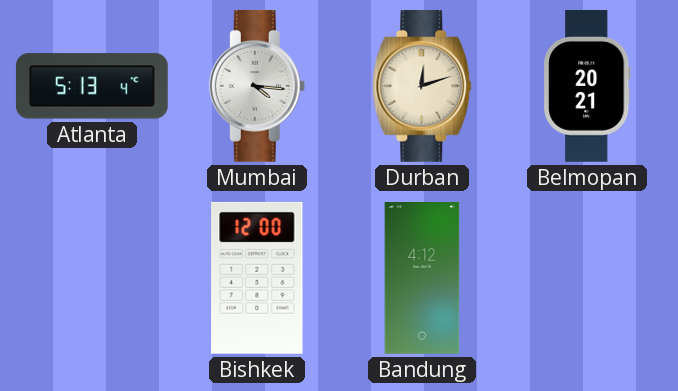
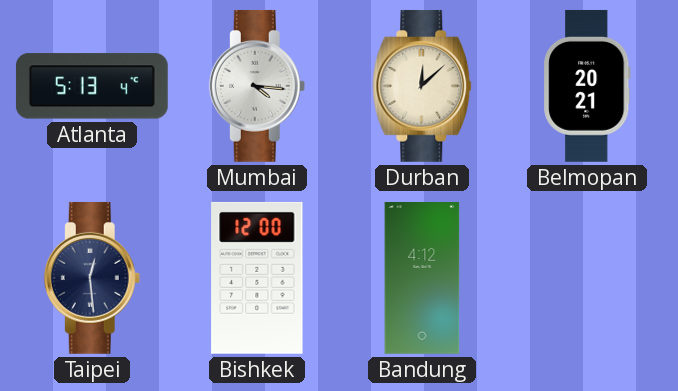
Durban: 12:12 -> 12:08
Taipei: none -> 12:29
